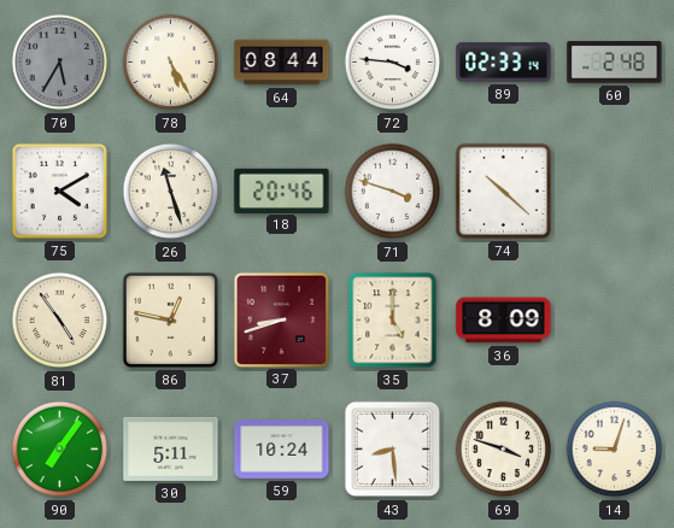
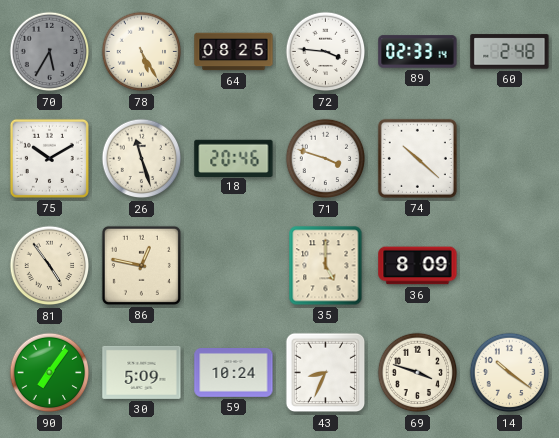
64: 08:44 -> 08:25
75: 4:10 -> 10:10
37: 8:42 -> none
30: 5:11 -> 5:09
43: 8:29 -> 8:34
14: 9:03 -> 10:21
